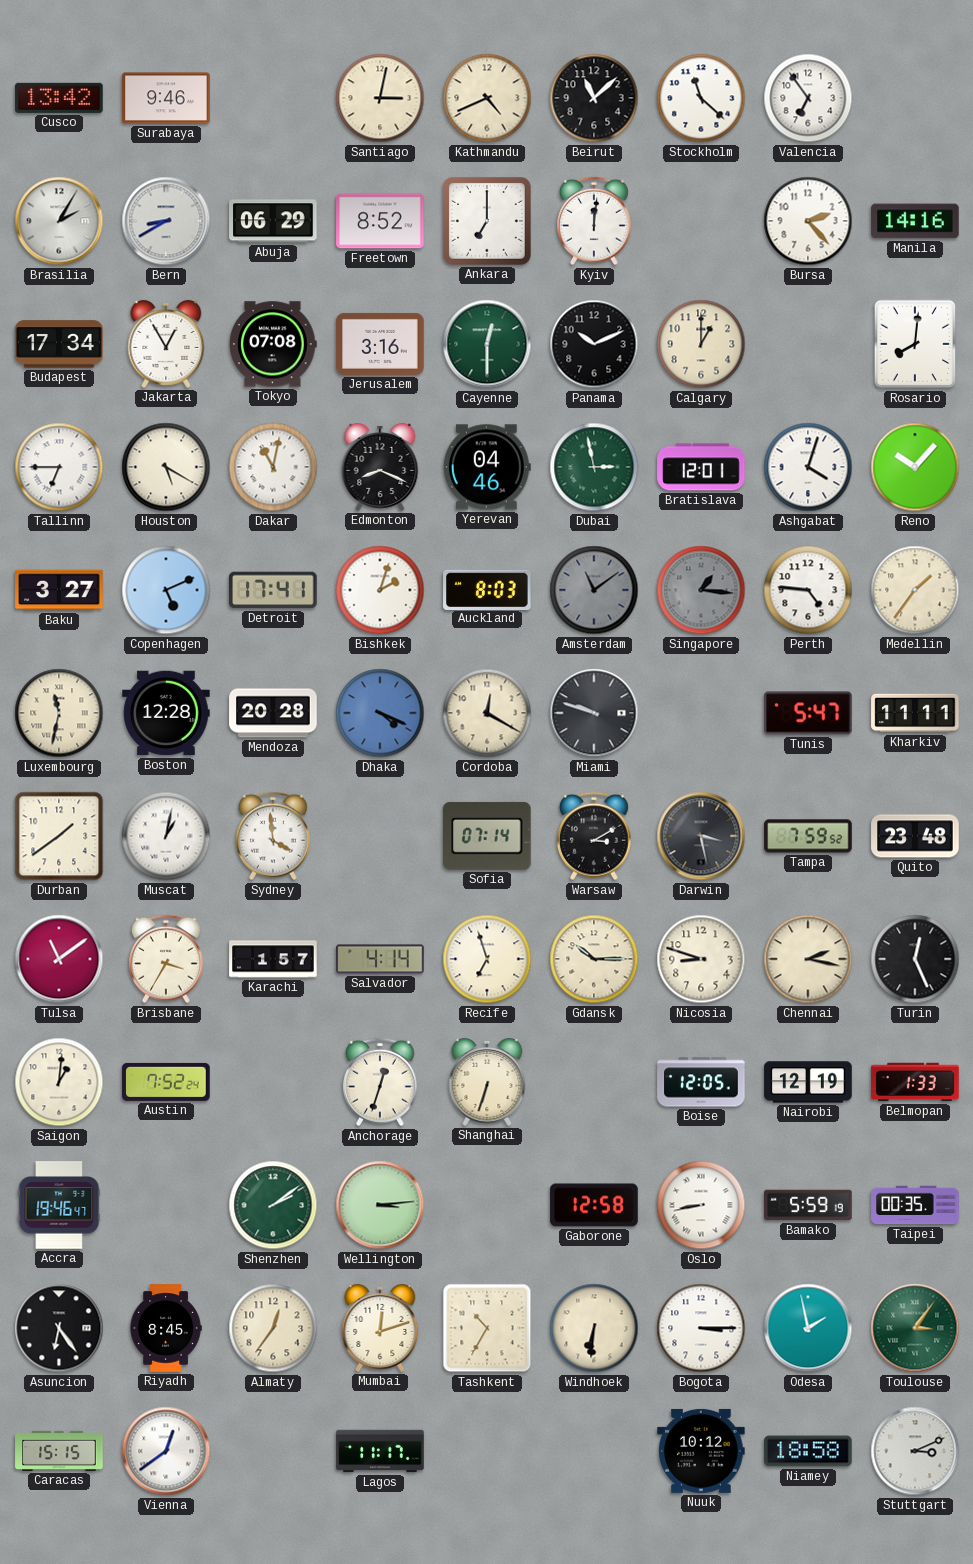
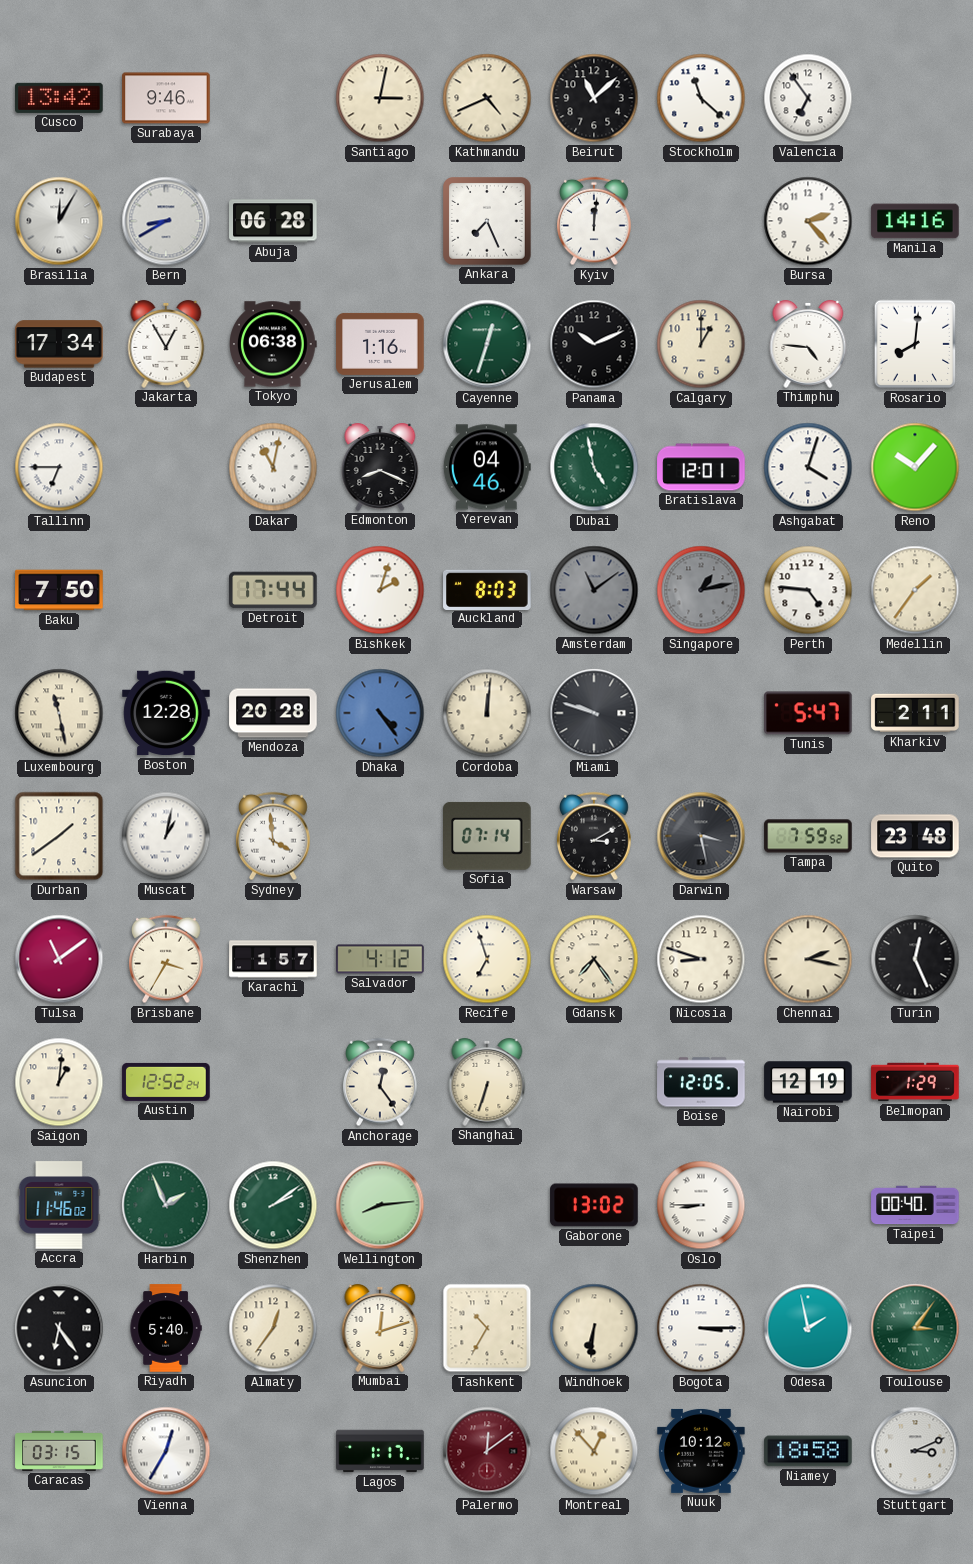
Brasilia: 2:05 -> 12:05
Abuja: 06:29 -> 06:28
Freetown: 8:52 -> none
Ankara: 7:00 -> 7:26
Tokyo: 07:08 -> 06:38
Jerusalem: 3:16 -> 1:16
Cayenne: 12:30 -> 12:33
Thimphu: none -> 4:46
Houston: 5:20 -> none
Dubai: 2:58 -> 4:58
Baku: 3:27 -> 7:50
Copenhagen: 5:11 -> none
Detroit: 17:41 -> 17:44
Singapore: 1:16 -> 1:13
Luxembourg: 11:32 -> 11:28
Dhaka: 4:19 -> 4:24
Cordoba: 12:20 -> 12:01
Kharkiv: 11:11 -> 2:11
Salvador: 4:14 -> 4:12
Gdansk: 10:15 -> 7:24
Austin: 7:52 -> 12:52
Anchorage: 12:33 -> 12:24
Belmopan: 1:33 -> 1:29
Accra: 19:46 -> 11:46
Harbin: none -> 1:56
Wellington: 3:14 -> 8:14
Gaborone: 12:58 -> 13:02
Oslo: 8:43 -> 8:45
Bamako: 5:59 -> none
Taipei: 00:35 -> 00:40
Riyadh: 8:45 -> 5:40
Caracas: 15:15 -> 03:15
Vienna: 12:39 -> 12:35
Lagos: 11:17 -> 1:17
Palermo: none -> 12:09
Montreal: none -> 12:53
